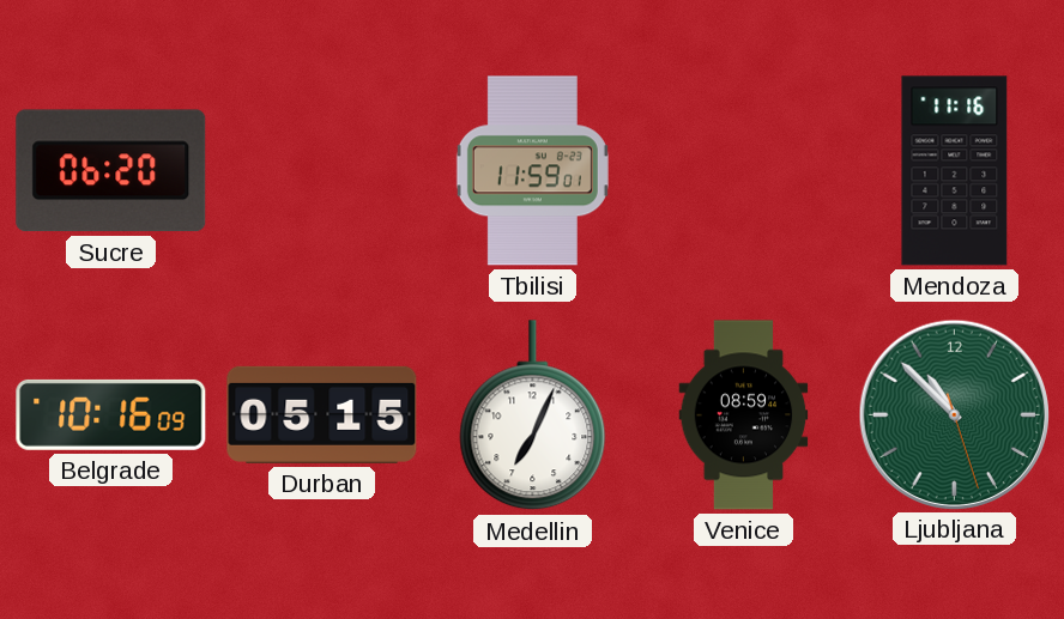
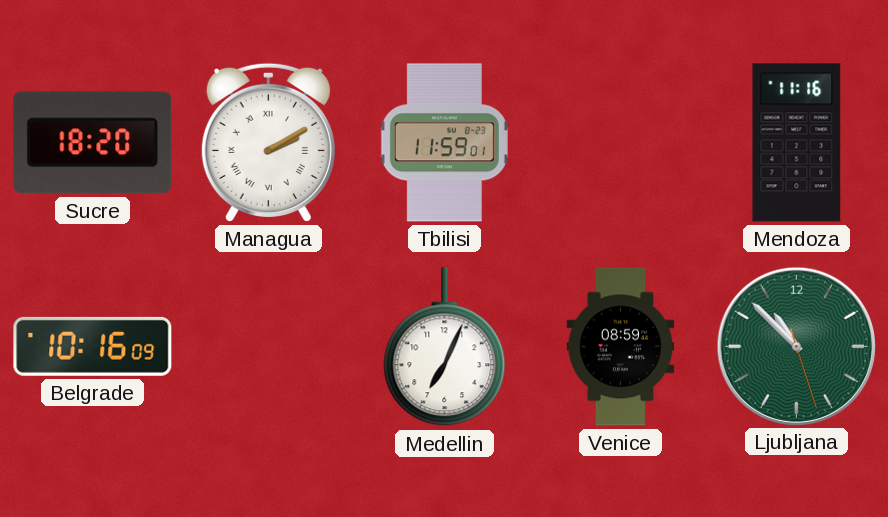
Sucre: 06:20 -> 18:20
Managua: none -> 2:10
Durban: 05:15 -> none
